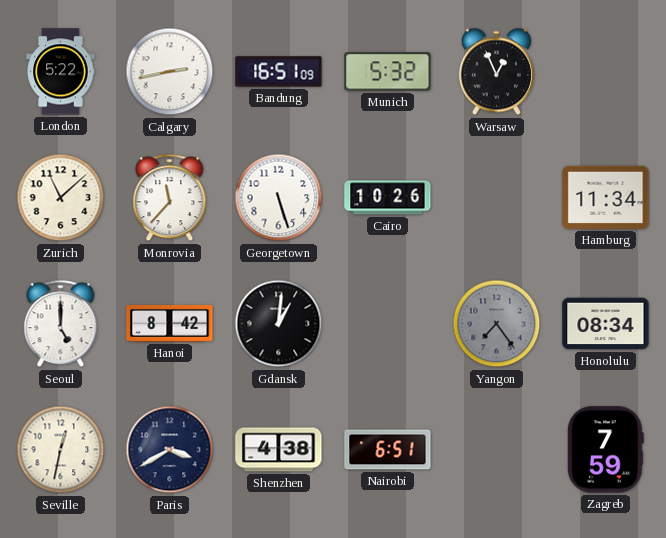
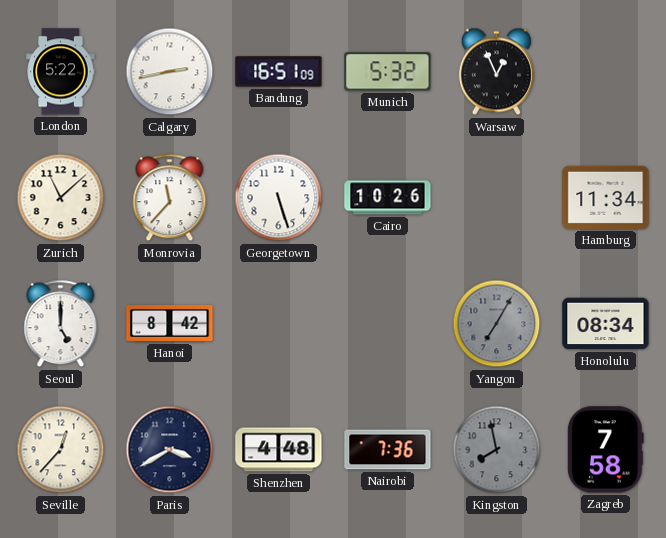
Gdansk: 1:01 -> none
Yangon: 7:24 -> 7:05
Seville: 12:32 -> 12:37
Shenzhen: 4:38 -> 4:48
Nairobi: 6:51 -> 7:36
Kingston: none -> 7:58
Zagreb: 7:59 -> 7:58
